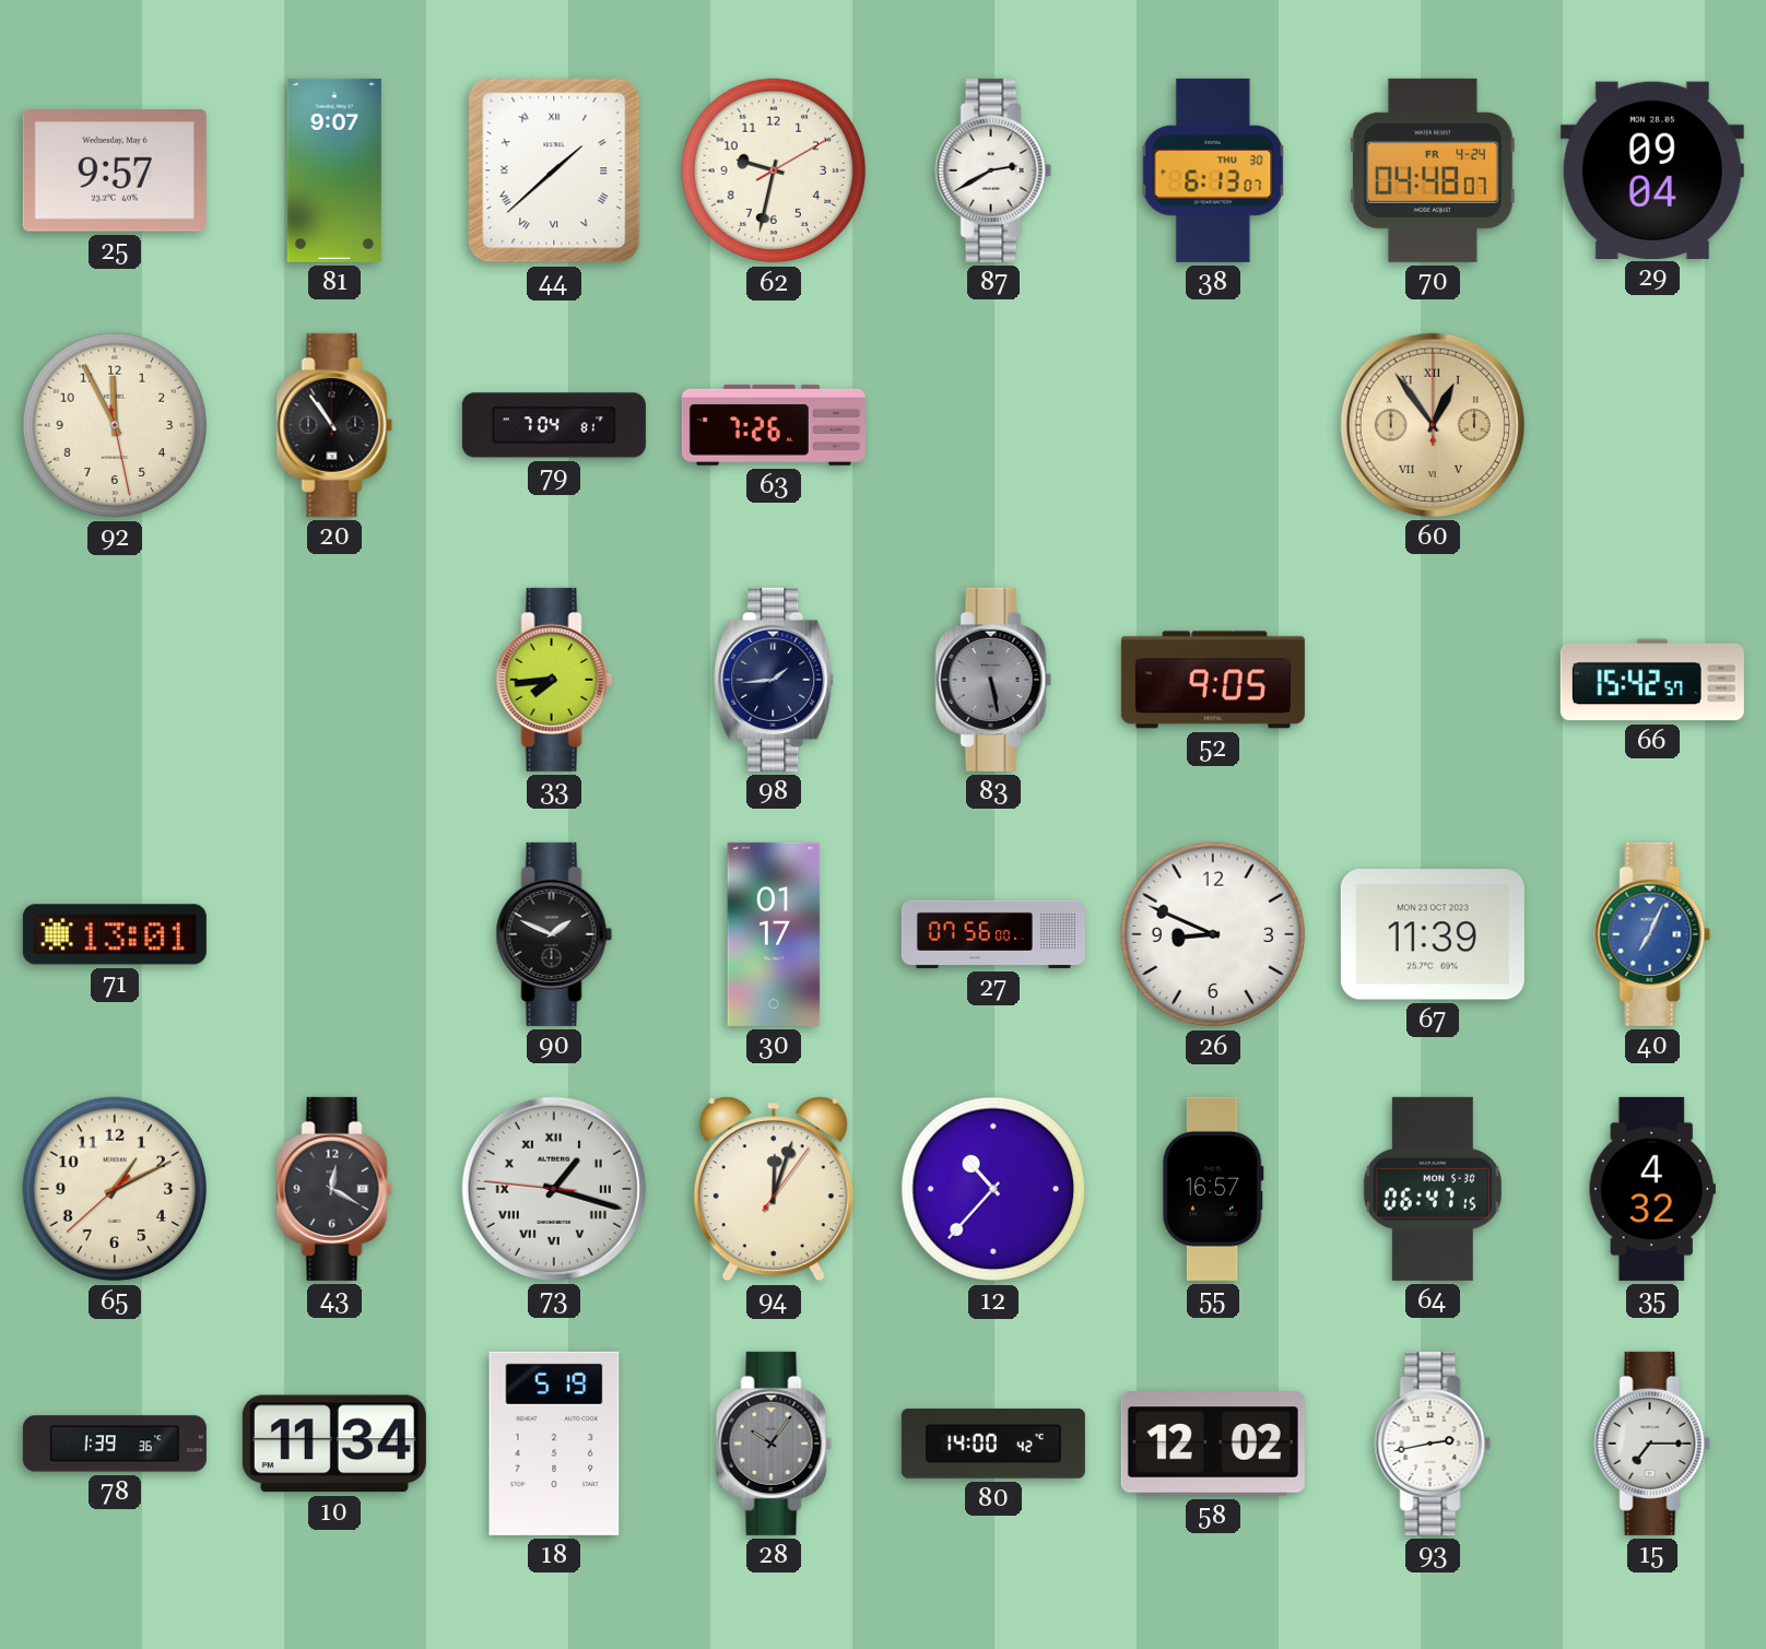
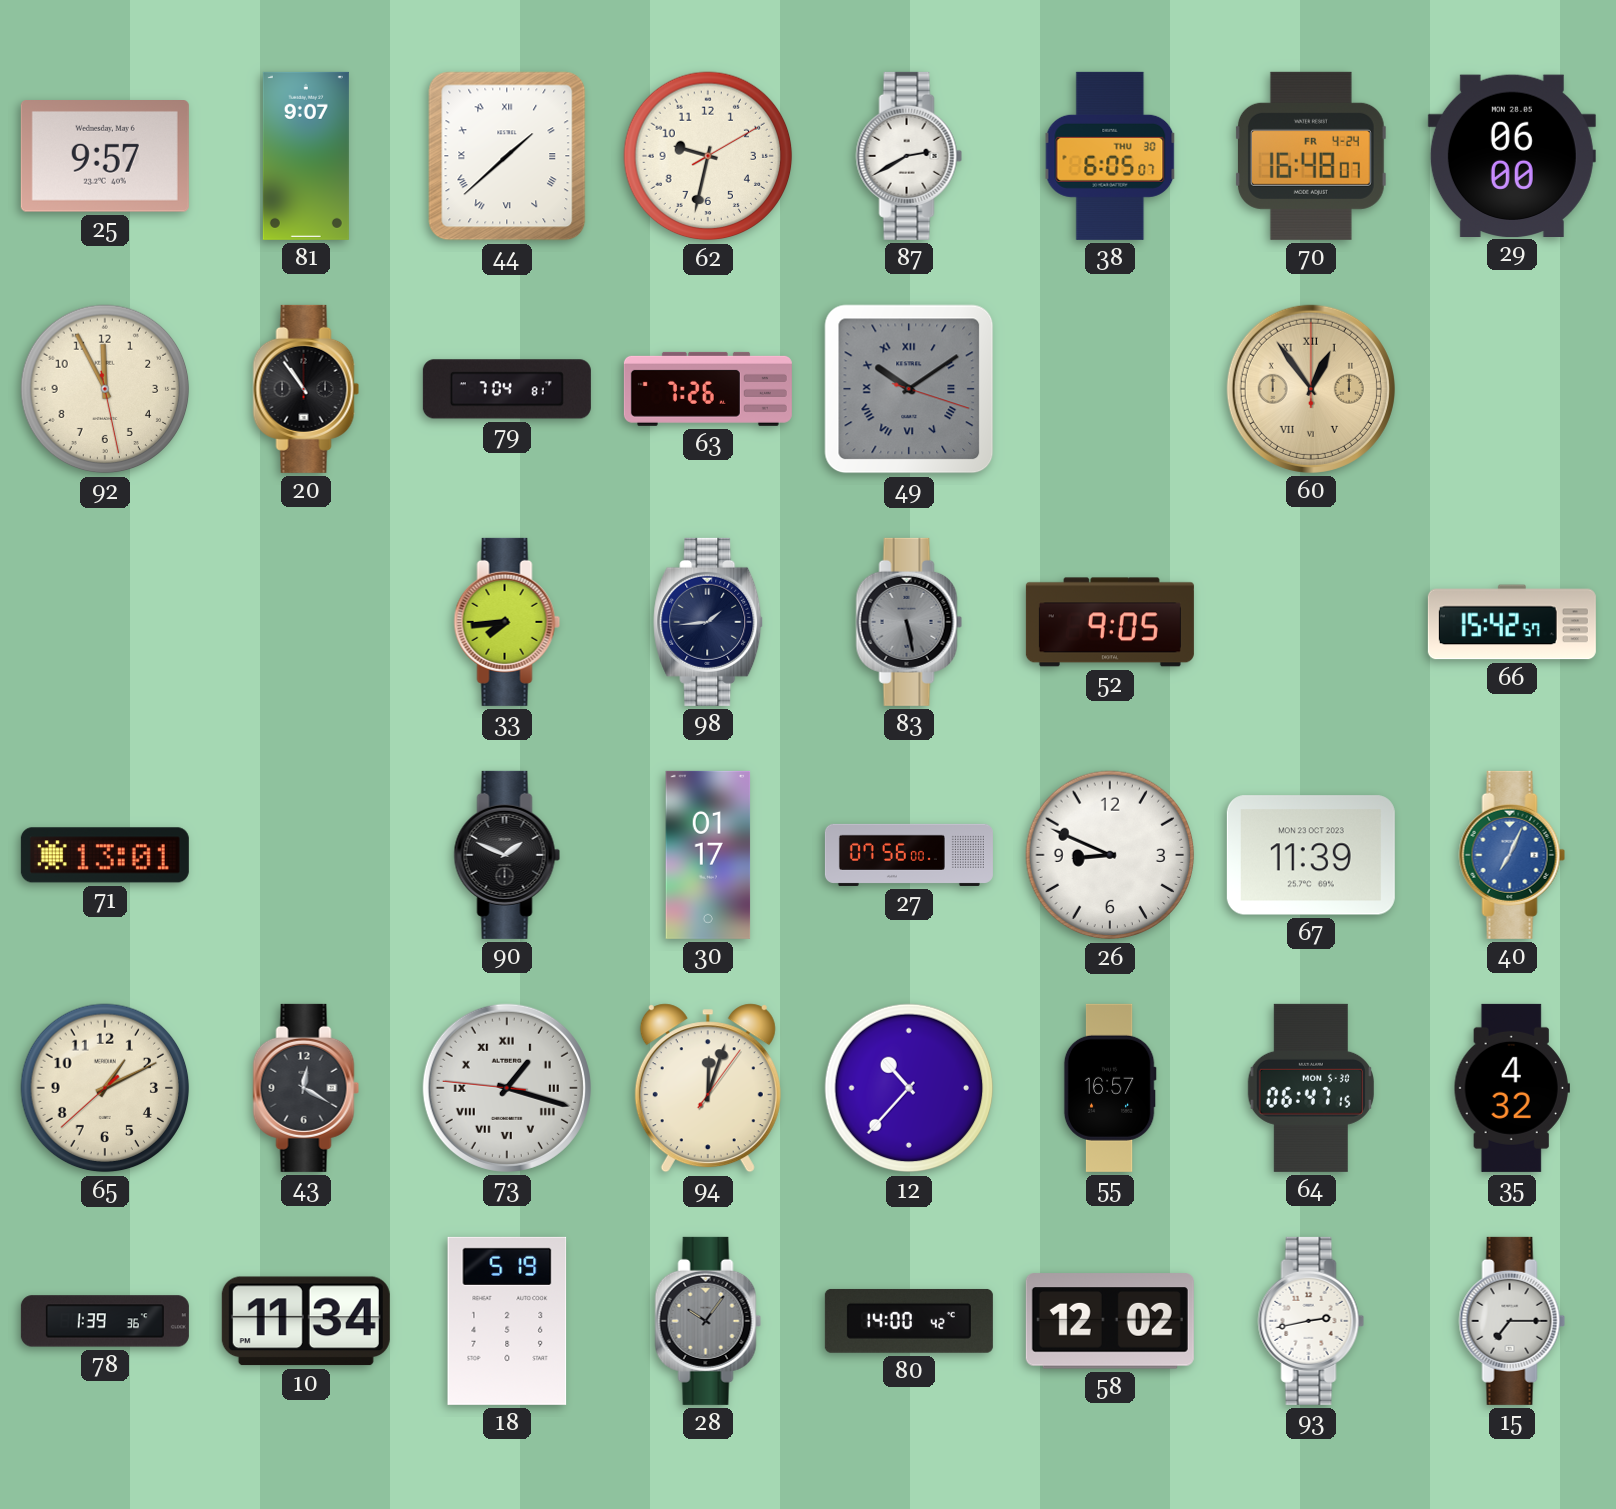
38: 6:13 -> 6:05
70: 04:48 -> 16:48
29: 09:04 -> 06:00
49: none -> 10:09
